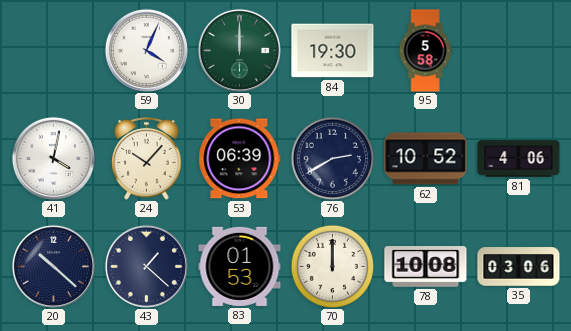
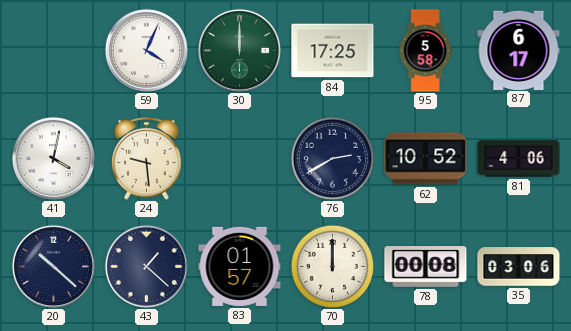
84: 19:30 -> 17:25
87: none -> 6:17
24: 10:07 -> 9:29
53: 06:39 -> none
83: 01:53 -> 01:57
78: 10:08 -> 00:08
